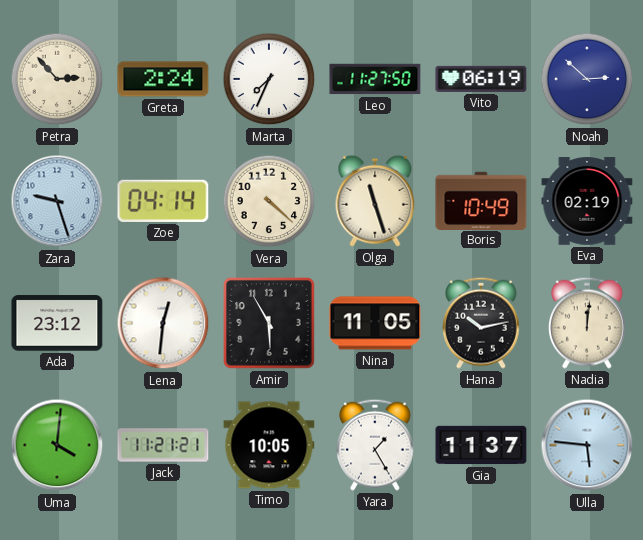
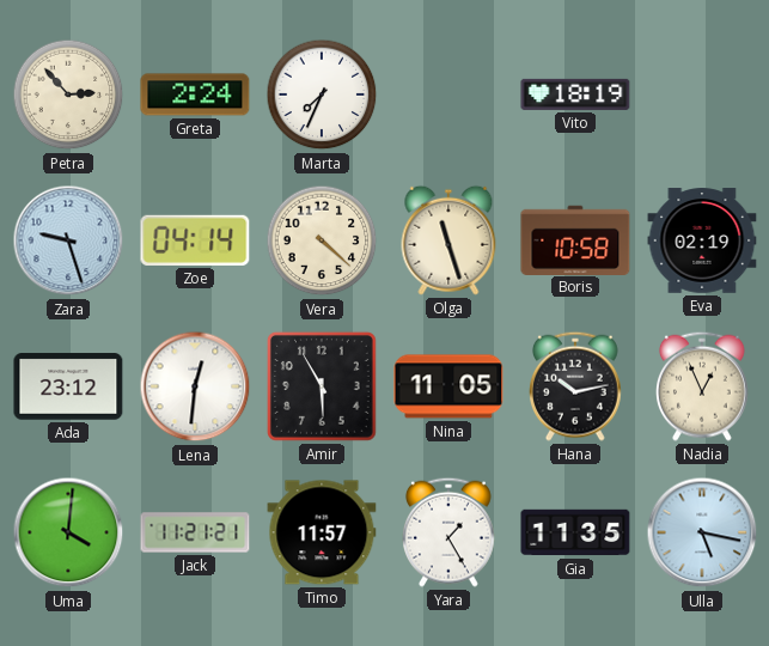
Leo: 11:27 -> none
Vito: 06:19 -> 18:19
Noah: 2:52 -> none
Boris: 10:49 -> 10:58
Nadia: 12:01 -> 12:56
Timo: 10:05 -> 11:57
Gia: 11:37 -> 11:35
Ulla: 5:46 -> 5:17
